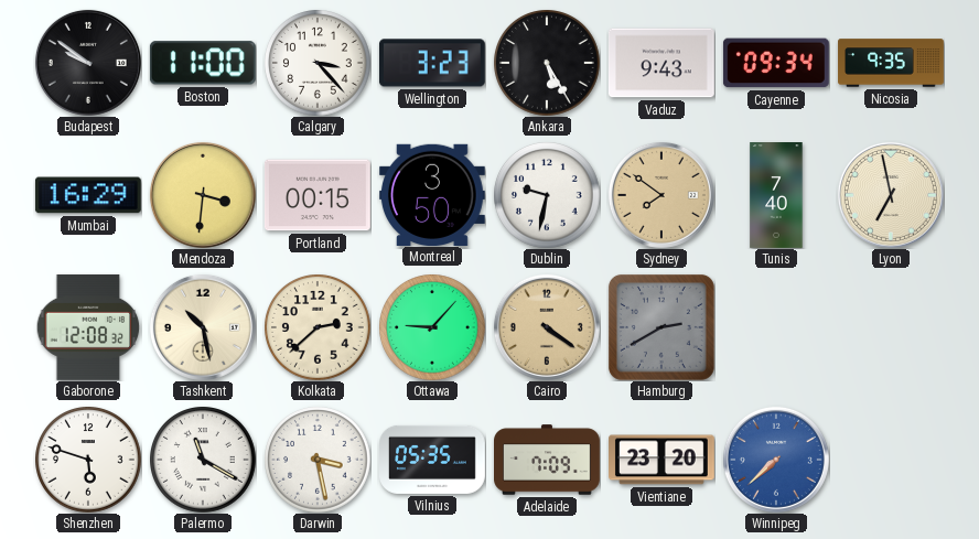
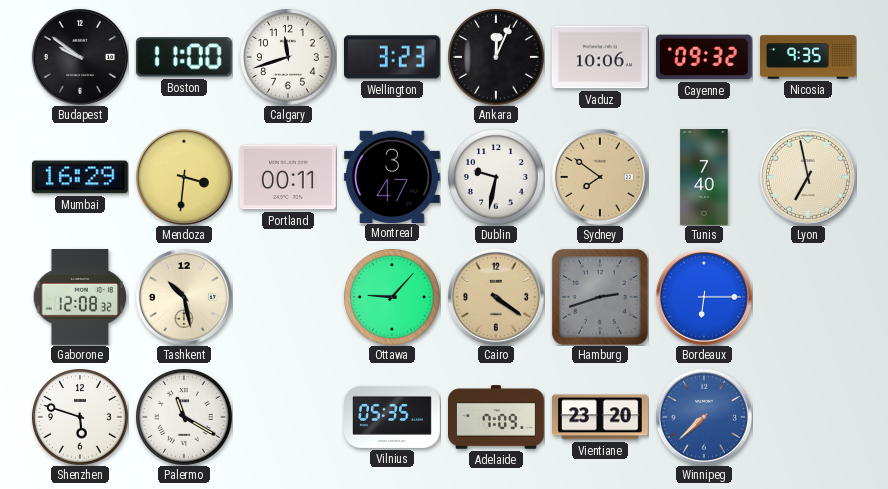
Calgary: 3:23 -> 11:42
Ankara: 5:25 -> 12:04
Vaduz: 9:43 -> 10:06
Cayenne: 09:34 -> 09:32
Portland: 00:15 -> 00:11
Montreal: 3:50 -> 3:47
Kolkata: 2:38 -> none
Hamburg: 2:40 -> 2:42
Bordeaux: none -> 6:15
Darwin: 3:28 -> none
